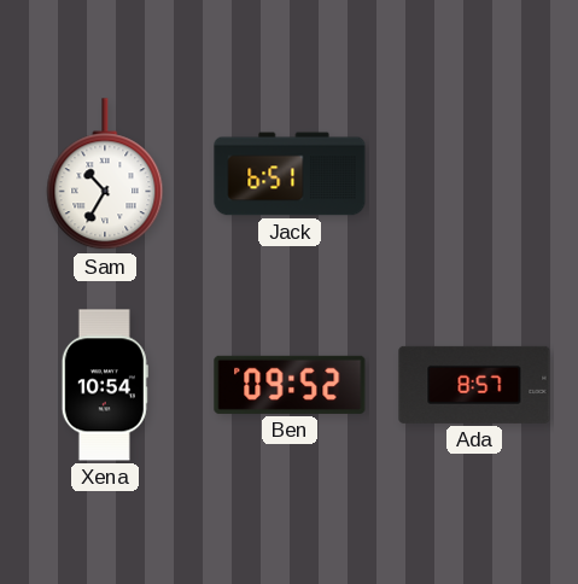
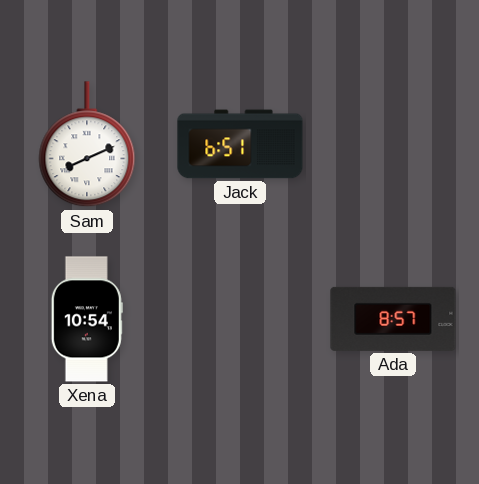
Sam: 10:35 -> 8:11
Ben: 09:52 -> none
